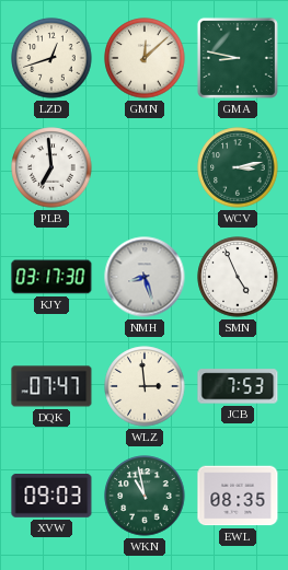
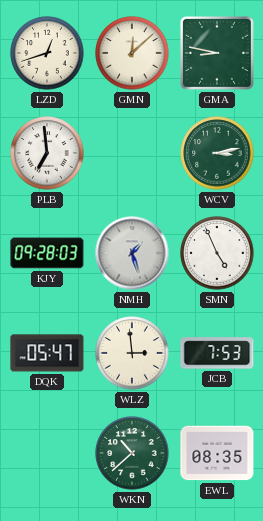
KJY: 03:17 -> 09:28
NMH: 8:27 -> 1:27
DQK: 07:47 -> 05:47
XVW: 09:03 -> none
WKN: 10:58 -> 10:38
